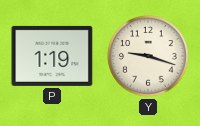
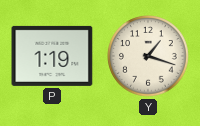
Y: 9:18 -> 1:18
